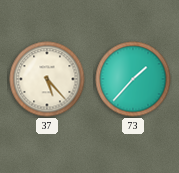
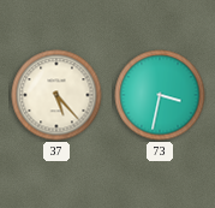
73: 1:37 -> 3:32
